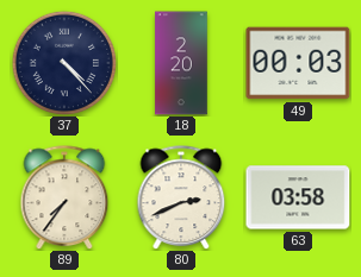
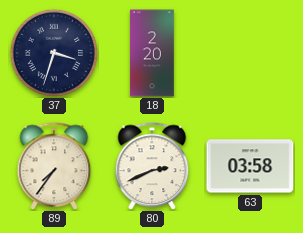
37: 4:23 -> 3:33
49: 00:03 -> none
